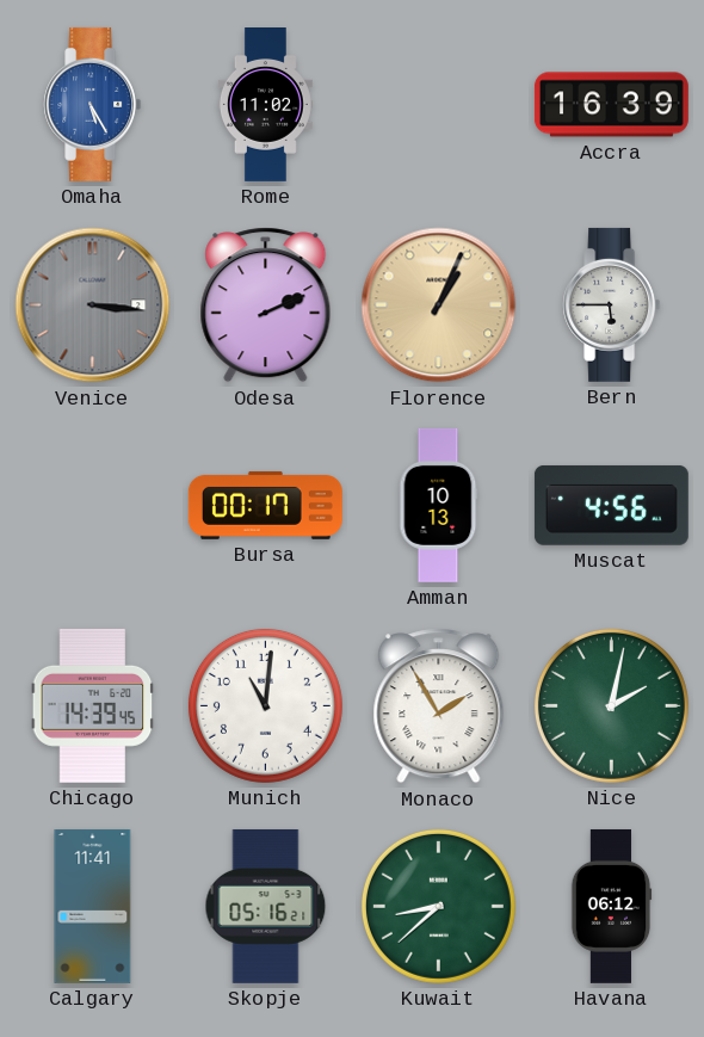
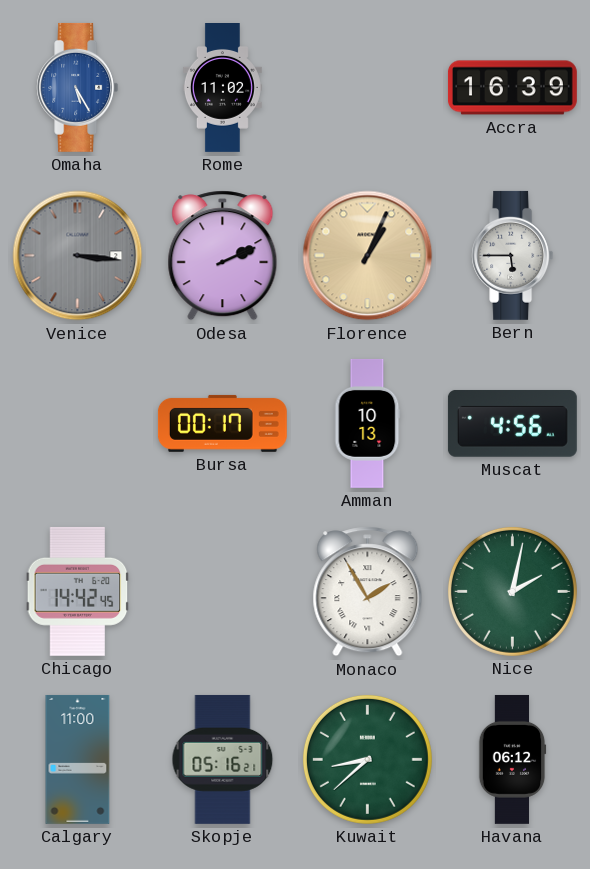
Chicago: 14:39 -> 14:42
Munich: 11:01 -> none
Calgary: 11:41 -> 11:00
